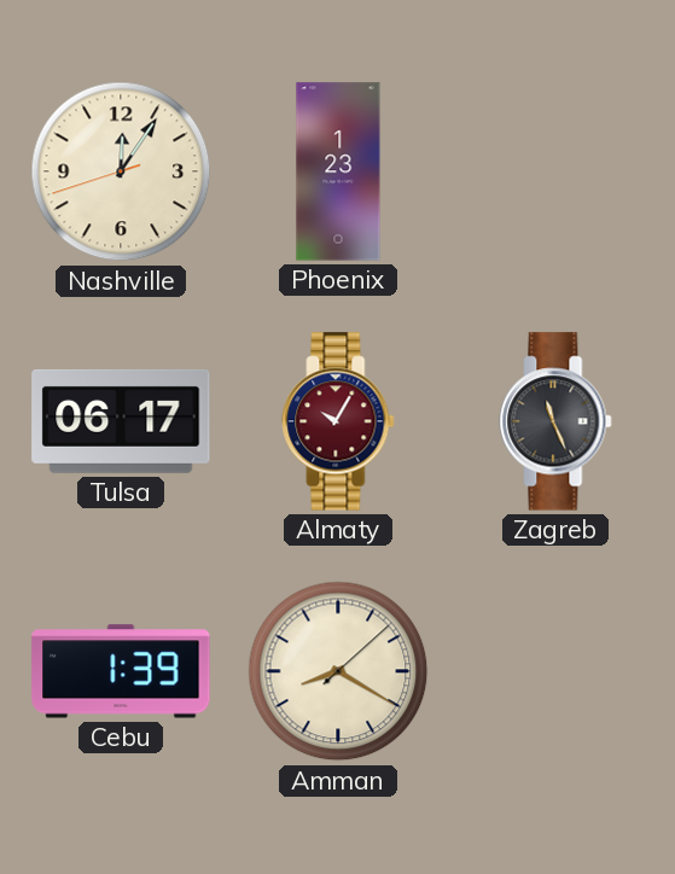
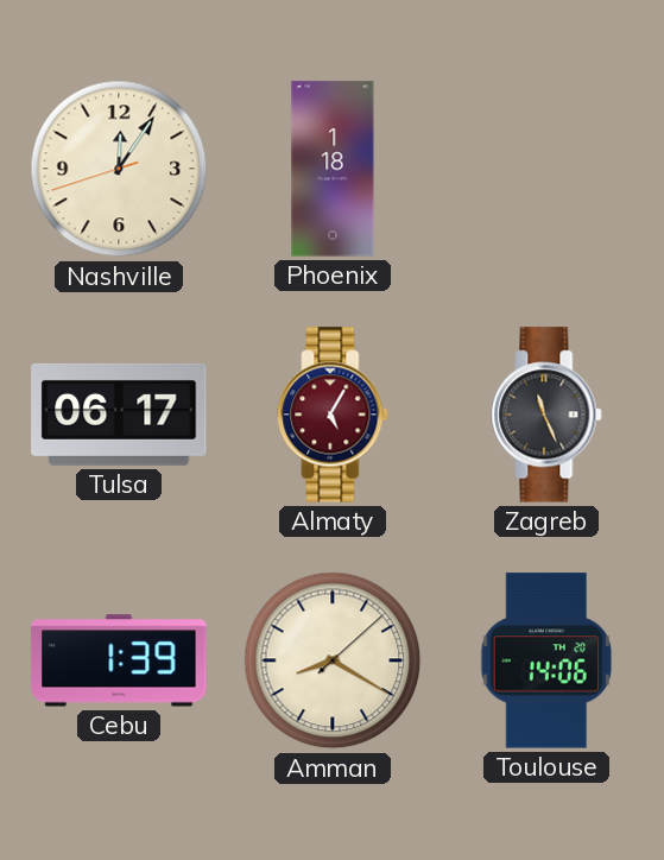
Phoenix: 1:23 -> 1:18
Almaty: 10:05 -> 5:05
Toulouse: none -> 14:06
